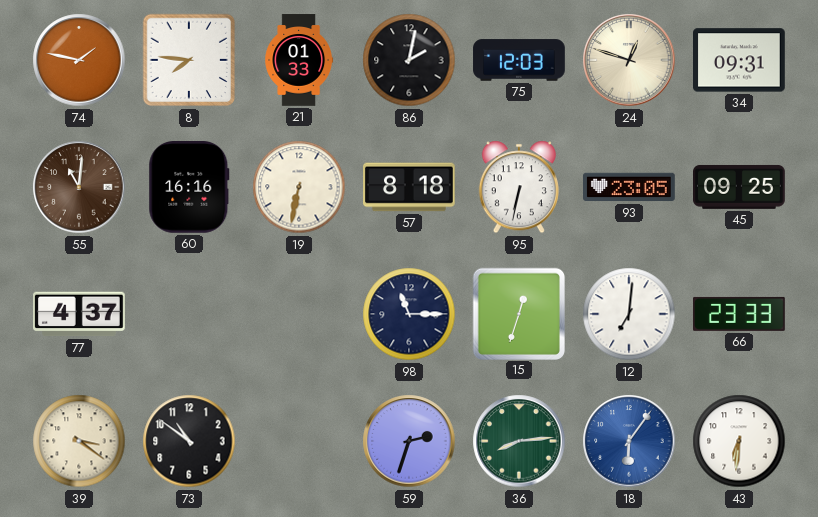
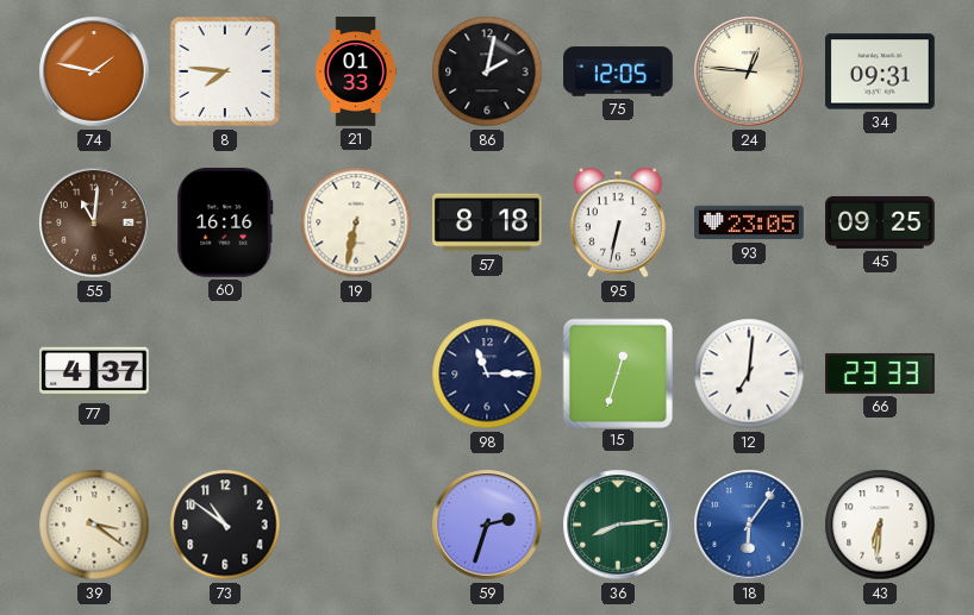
75: 12:03 -> 12:05
24: 12:48 -> 12:46
